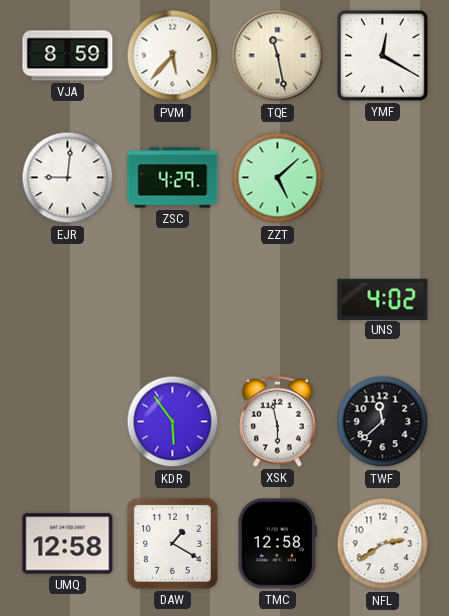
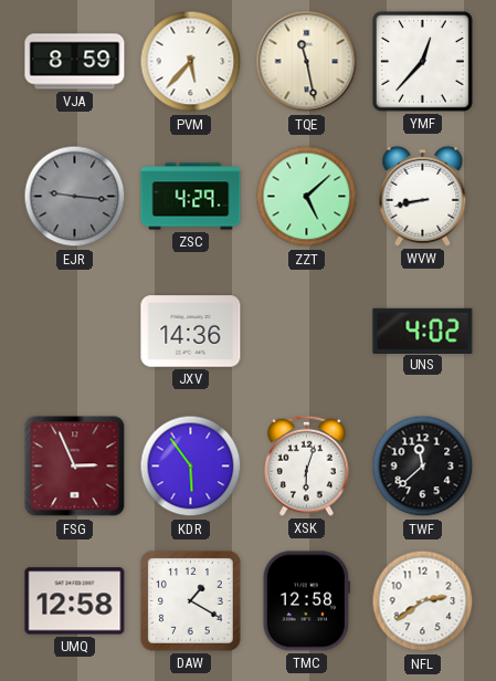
YMF: 12:20 -> 12:37
EJR: 9:01 -> 9:16
EJR dial: white -> grey
WVW: none -> 8:43
JXV: none -> 14:36
FSG: none -> 2:56
XSK: 5:58 -> 6:03
